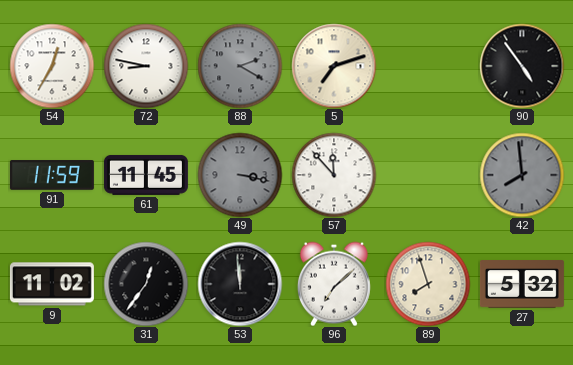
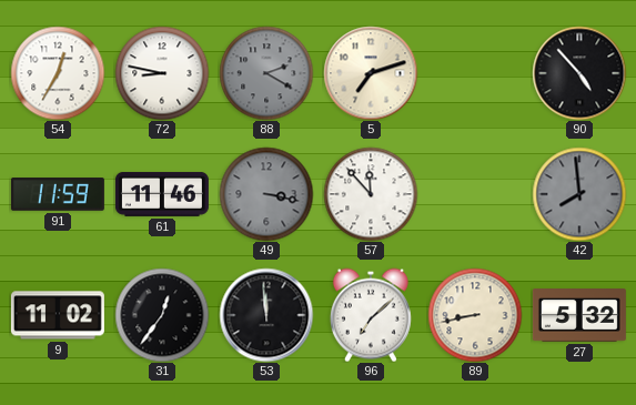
90: 4:54 -> 4:53
61: 11:45 -> 11:46
89: 7:57 -> 8:43
